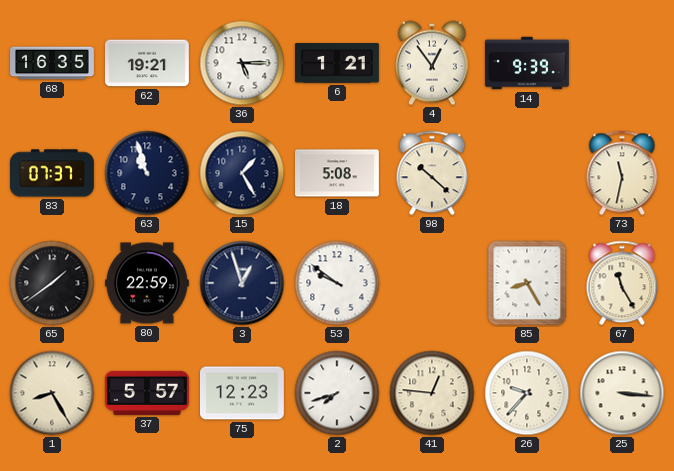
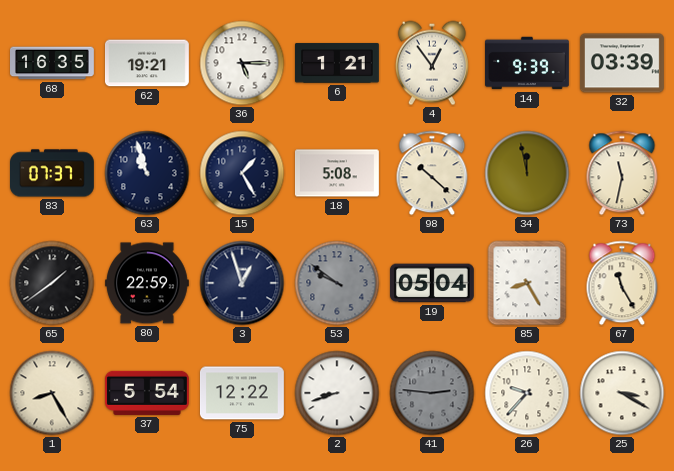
32: none -> 03:39
34: none -> 11:58
53 dial: white -> grey
19: none -> 05:04
37: 5:57 -> 5:54
75: 12:23 -> 12:22
2: 7:42 -> 8:42
41: 12:46 -> 2:46
41 dial: cream -> grey
25: 3:16 -> 3:20
